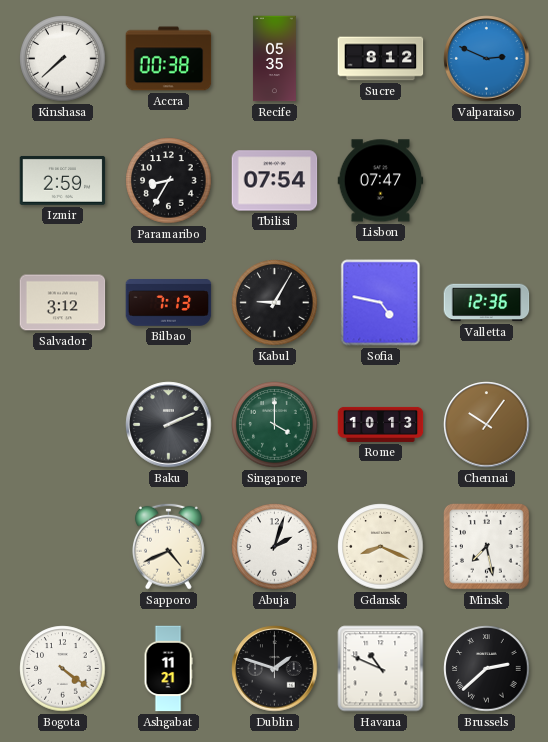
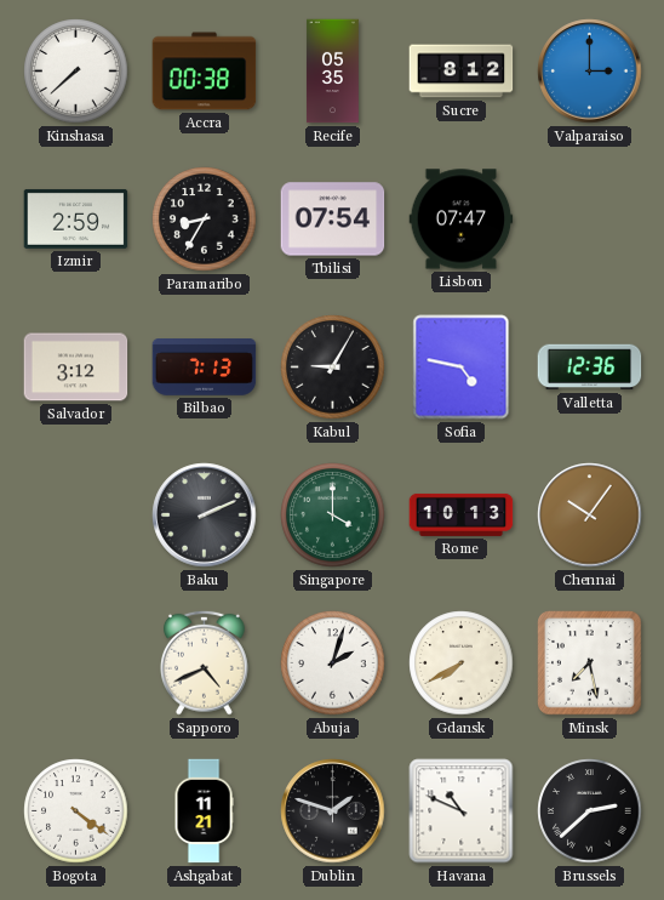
Valparaiso: 2:49 -> 3:00
Gdansk: 8:19 -> 7:40
